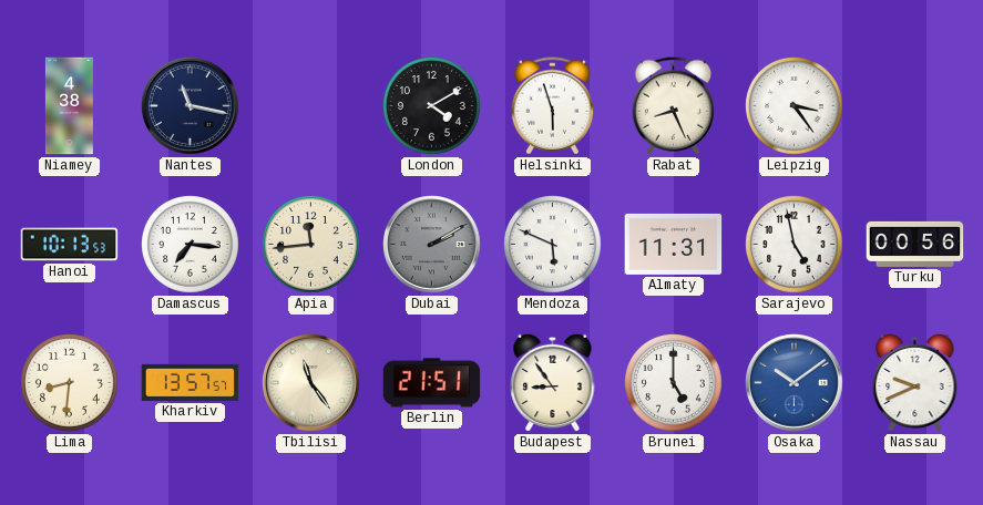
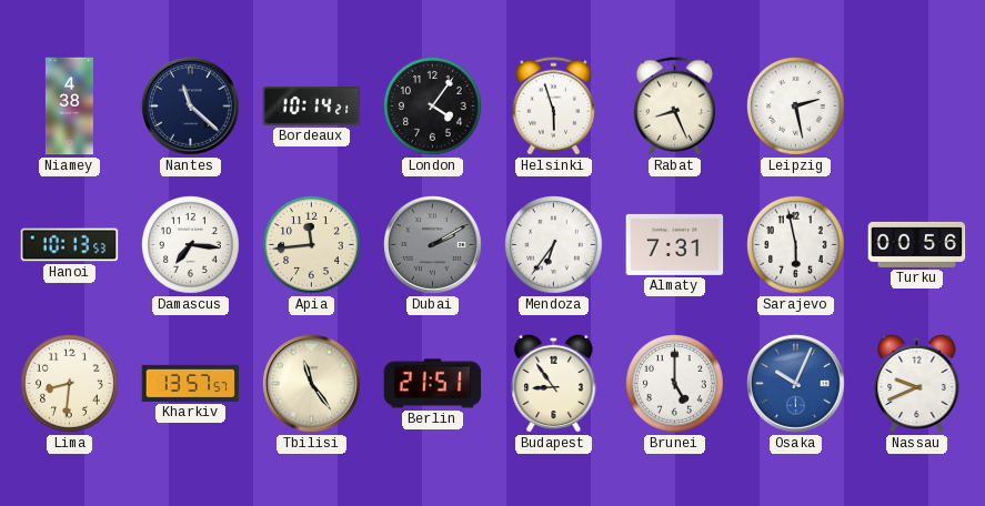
Nantes: 11:17 -> 11:22
Bordeaux: none -> 10:14
London: 4:10 -> 4:06
Leipzig: 3:24 -> 2:28
Mendoza: 5:49 -> 6:36
Almaty: 11:31 -> 7:31
Sarajevo: 4:58 -> 5:58
Osaka: 10:09 -> 10:04
